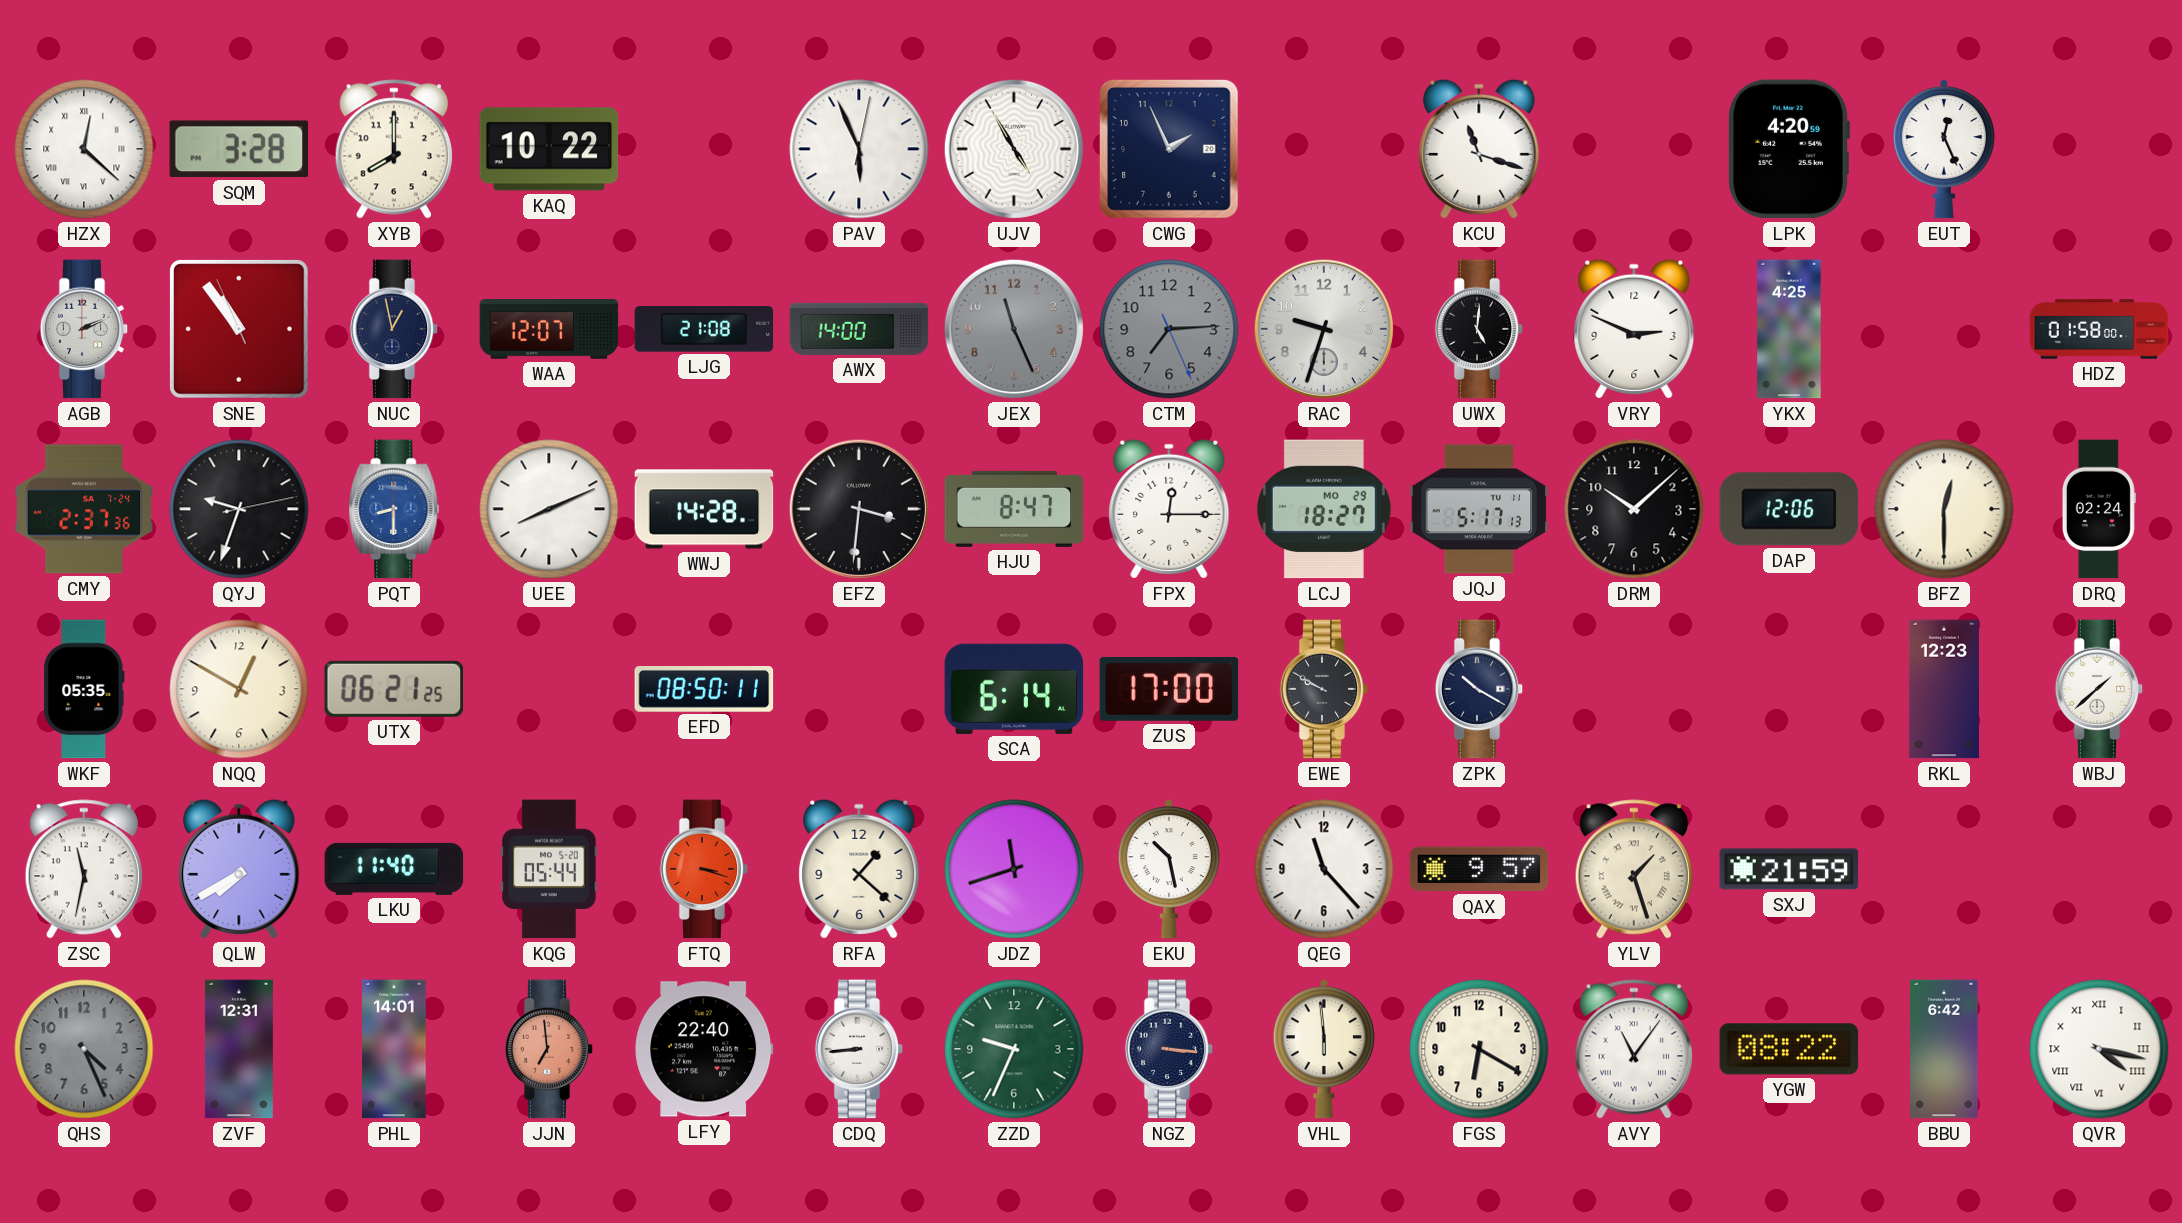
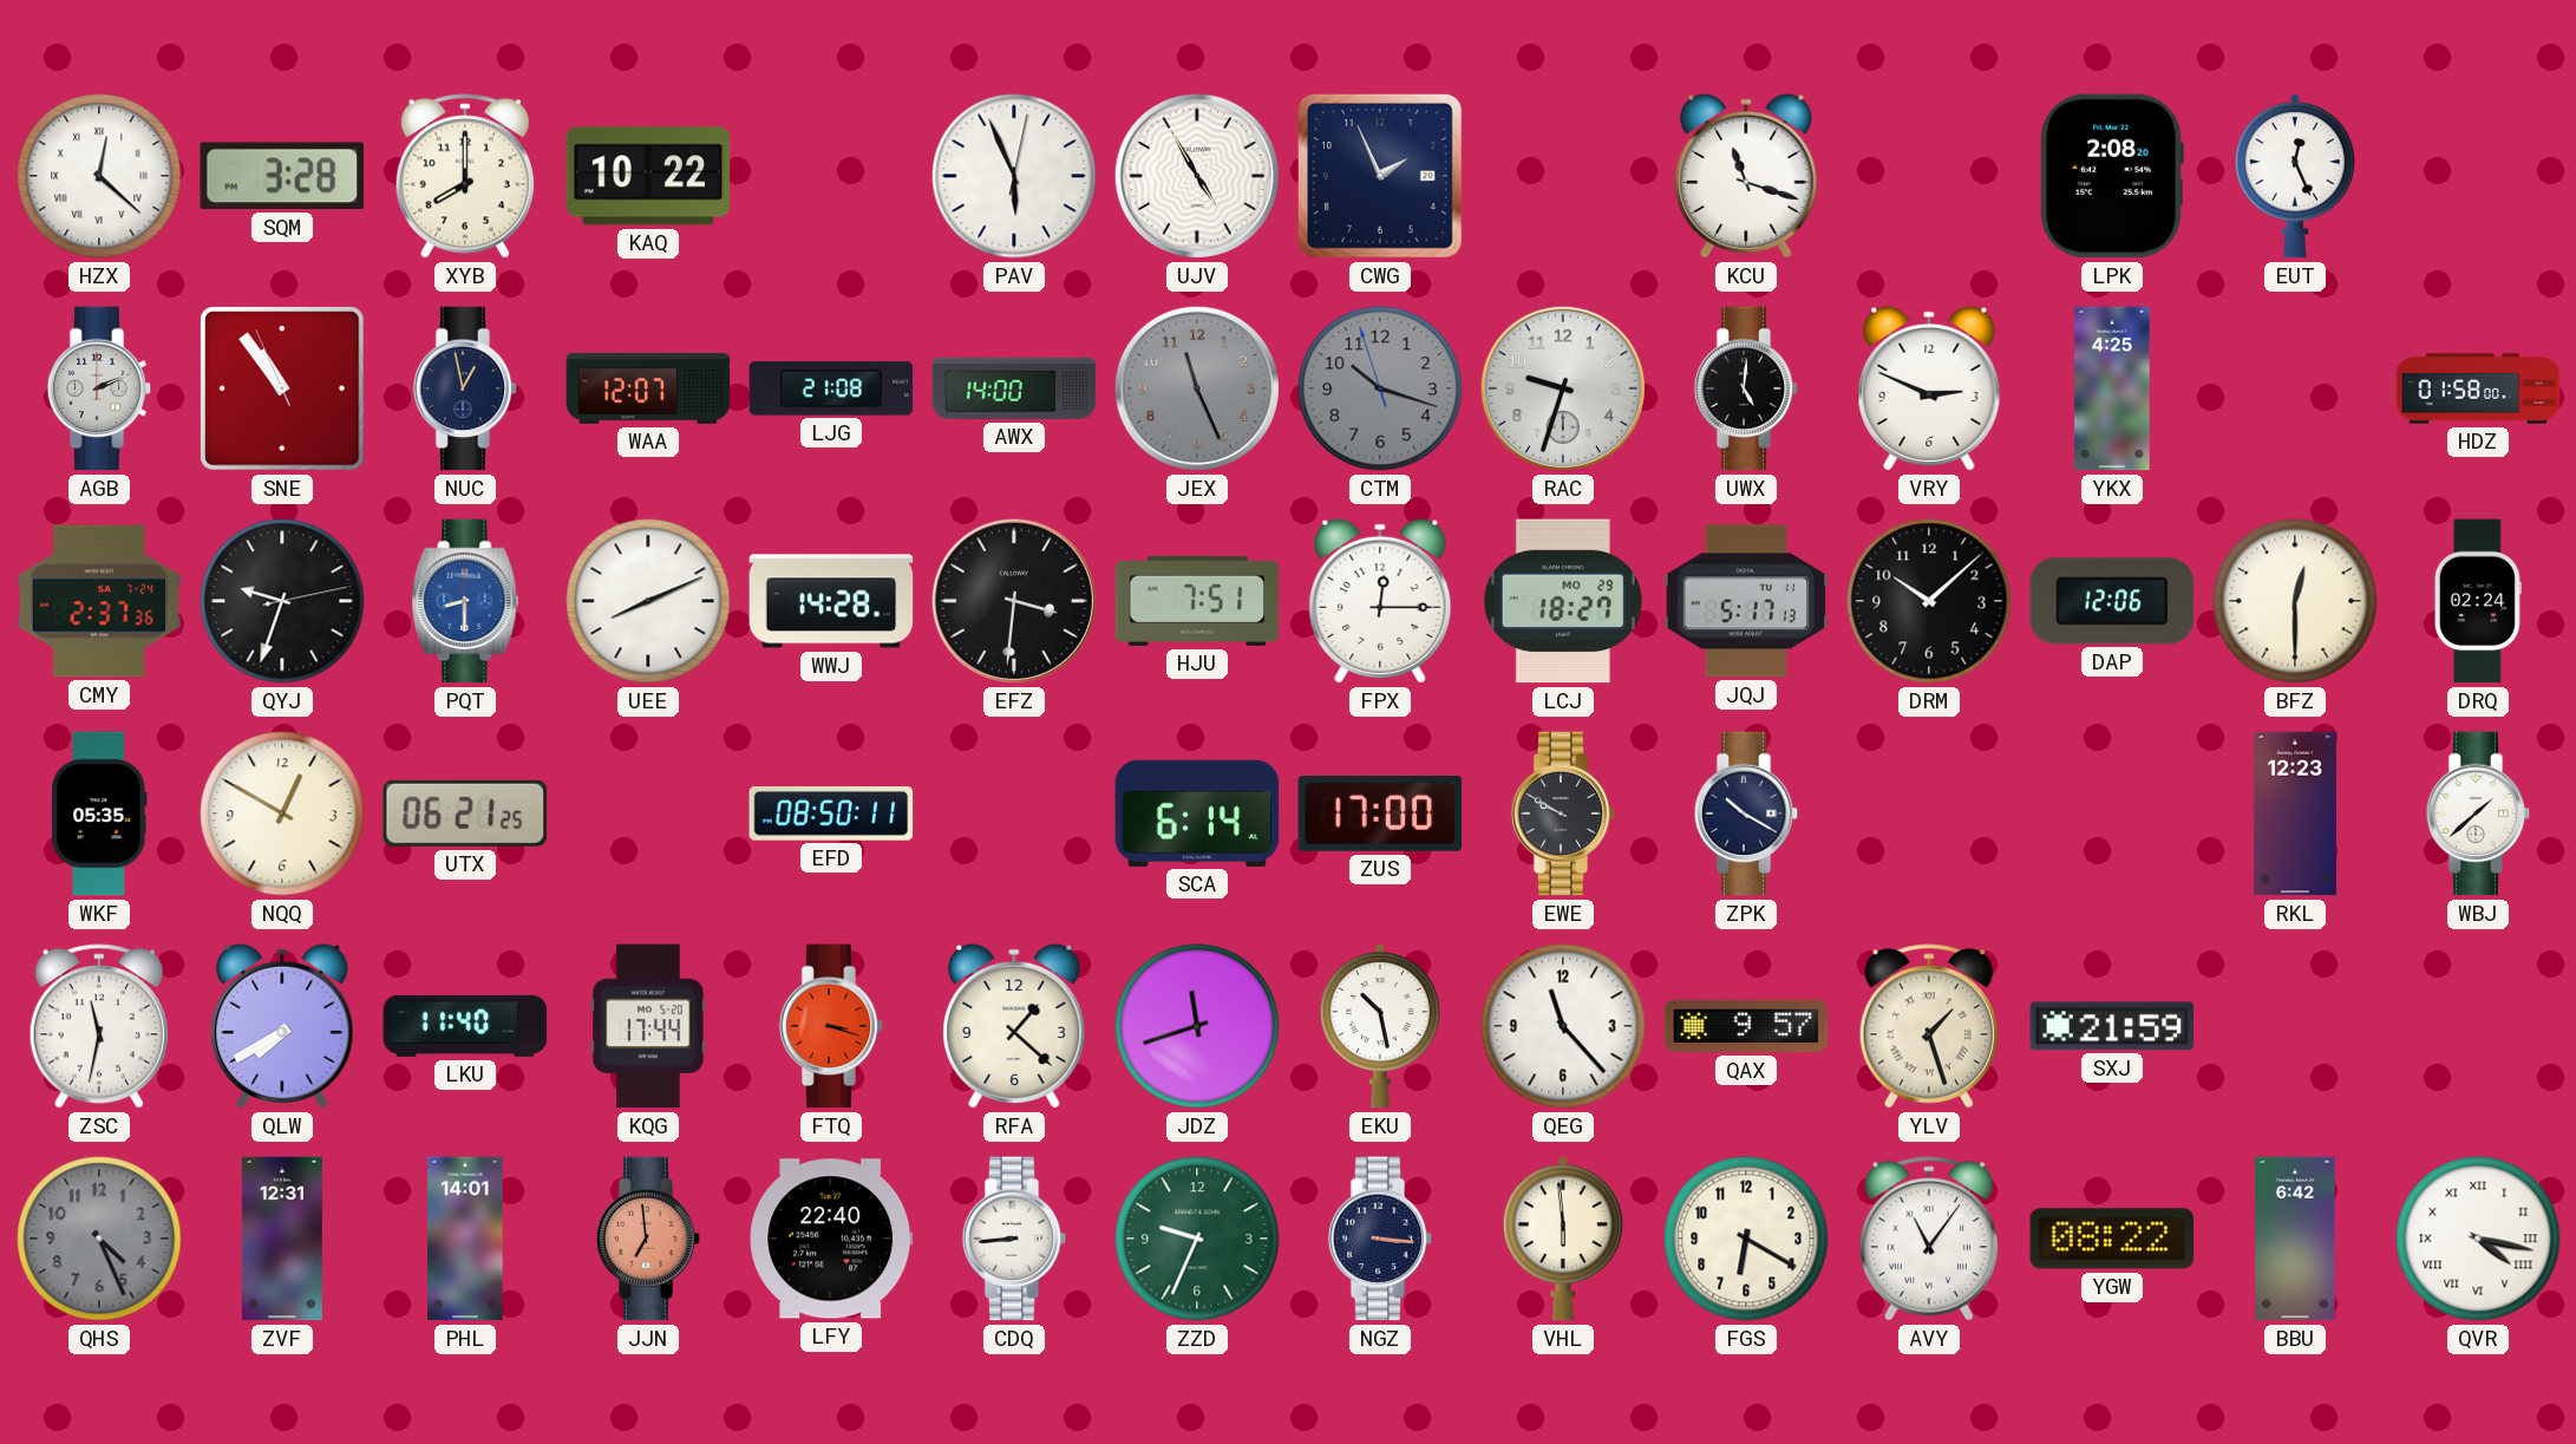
LPK: 4:20 -> 2:08
CTM: 7:14 -> 10:17
HJU: 8:47 -> 7:51
KQG: 05:44 -> 17:44
